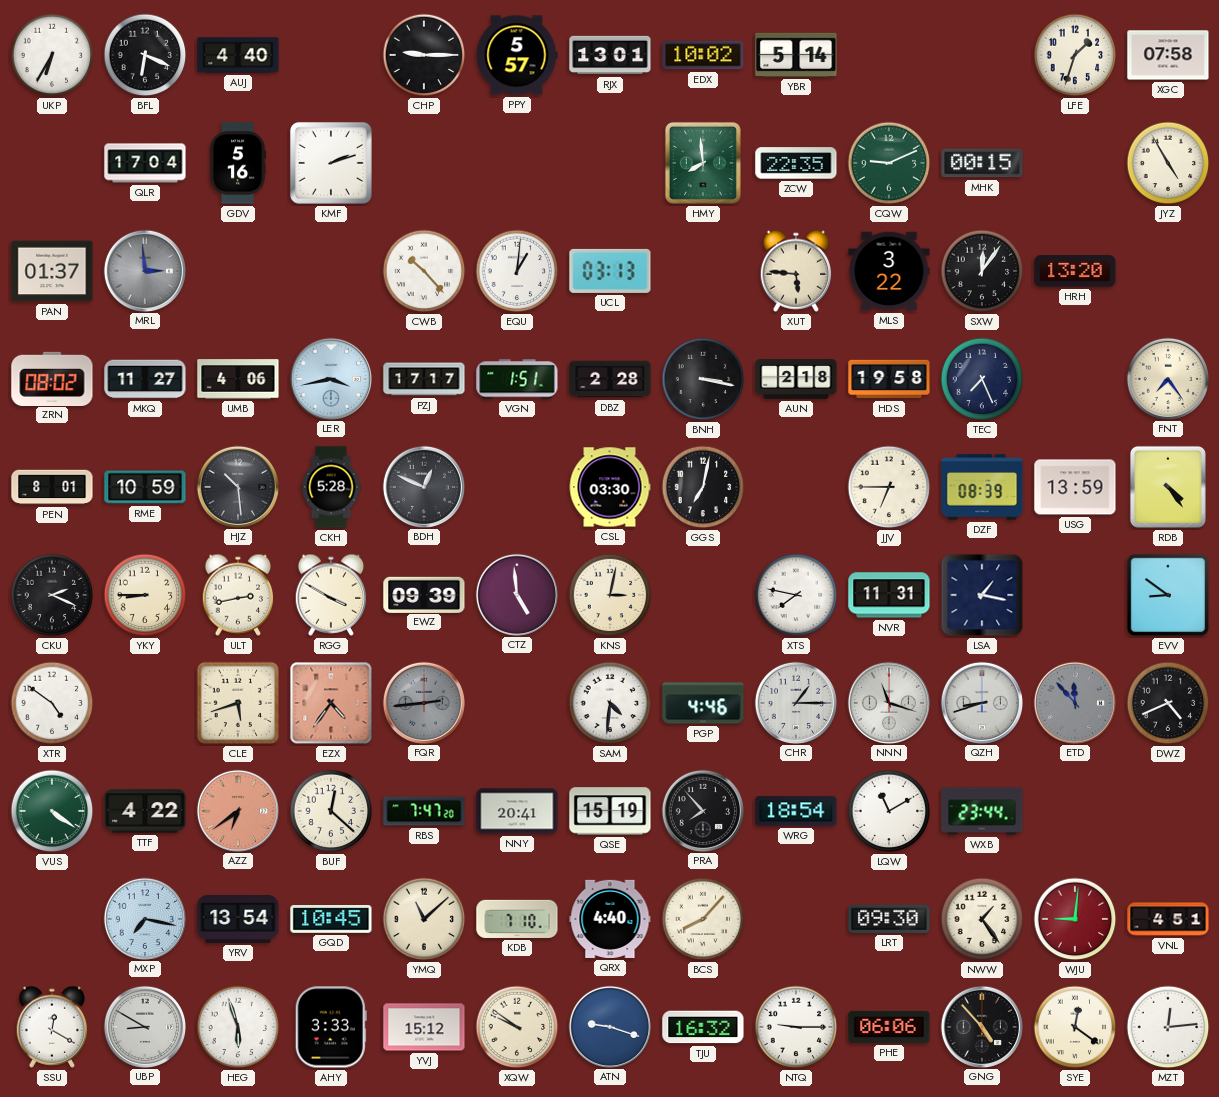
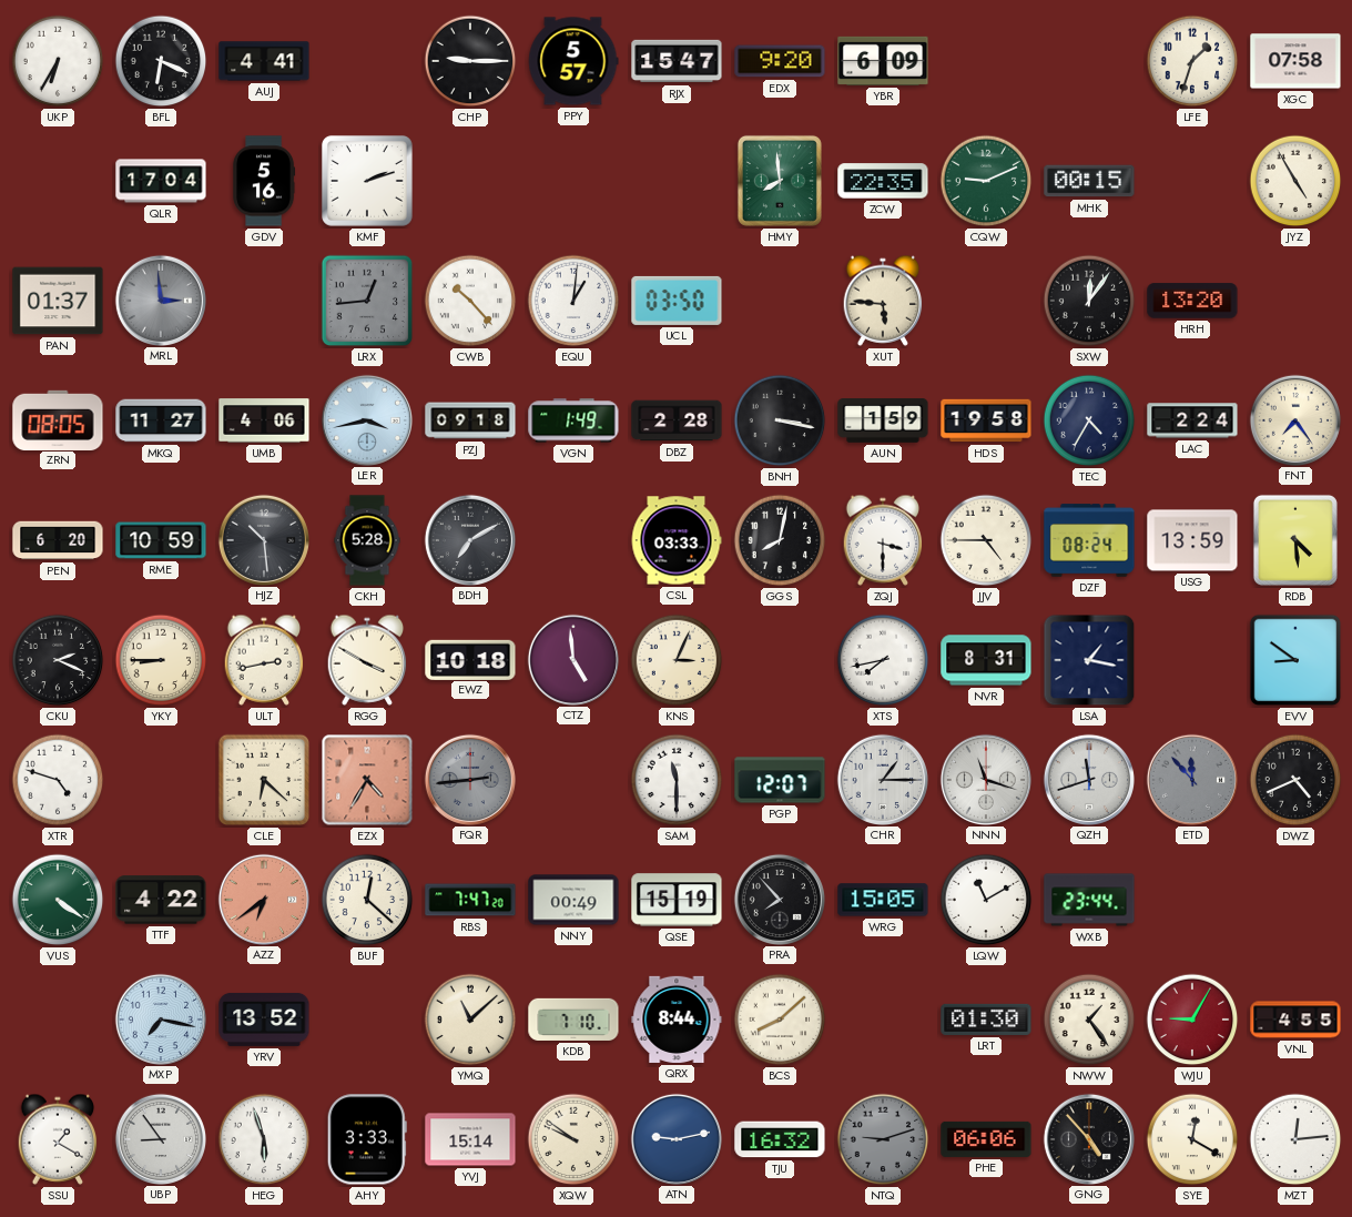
AUJ: 4:40 -> 4:41
RJX: 13:01 -> 15:47
EDX: 10:02 -> 9:20
YBR: 5:14 -> 6:09
LRX: none -> 12:44
UCL: 03:13 -> 03:50
MLS: 3:22 -> none
ZRN: 08:02 -> 08:05
PZJ: 17:17 -> 09:18
VGN: 1:51 -> 1:49
AUN: 2:18 -> 1:59
TEC: 7:26 -> 4:35
LAC: none -> 2:24
PEN: 8:01 -> 6:20
BDH: 12:49 -> 7:10
CSL: 03:30 -> 03:33
GGS: 7:02 -> 8:02
ZQJ: none -> 3:30
JJV: 6:45 -> 4:45
DZF: 08:39 -> 08:24
RDB: 4:24 -> 4:29
EWZ: 09:39 -> 10:18
KNS: 3:02 -> 3:04
XTS: 7:47 -> 7:43
NVR: 11:31 -> 8:31
XTR: 4:51 -> 4:48
CLE: 5:42 -> 6:22
EZX: 4:36 -> 4:35
SAM: 4:31 -> 11:30
PGP: 4:46 -> 12:07
QZH: 8:42 -> 11:42
NNY: 20:41 -> 00:49
WRG: 18:54 -> 15:05
YRV: 13:54 -> 13:52
GQD: 10:45 -> none
QRX: 4:40 -> 8:44
BCS: 8:07 -> 8:08
LRT: 09:30 -> 01:30
WJU: 9:01 -> 9:05
VNL: 4:51 -> 4:55
SSU: 12:20 -> 1:20
UBP: 8:50 -> 8:54
YVJ: 15:12 -> 15:14
ATN: 9:18 -> 9:13
NTQ: 9:15 -> 9:12
NTQ dial: white -> grey
SYE: 12:21 -> 12:20
